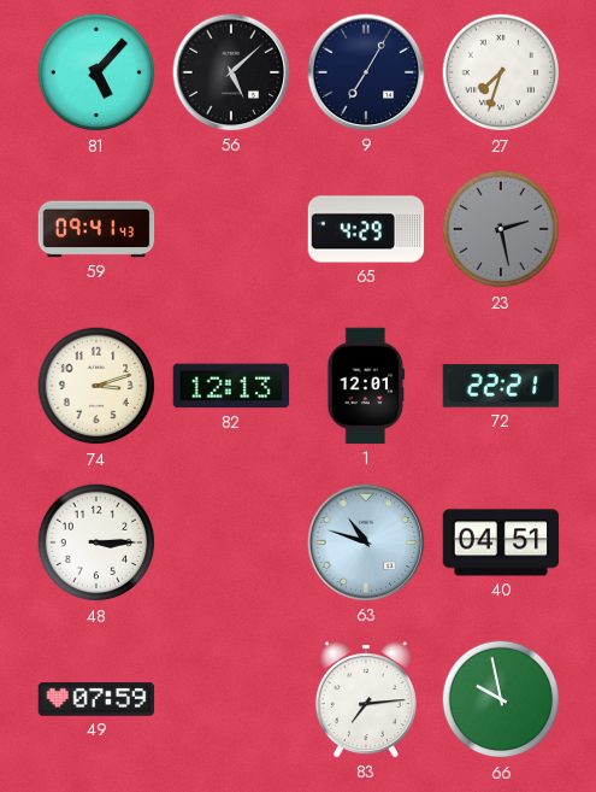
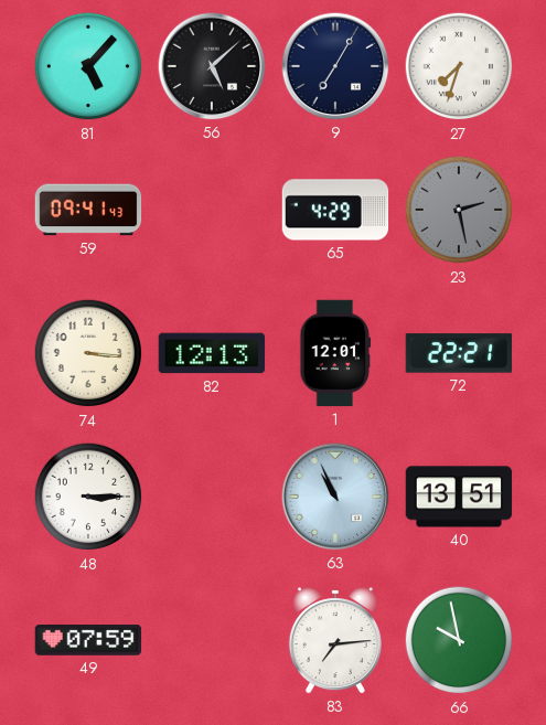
74: 3:12 -> 3:16
63: 10:48 -> 10:56
40: 04:51 -> 13:51
